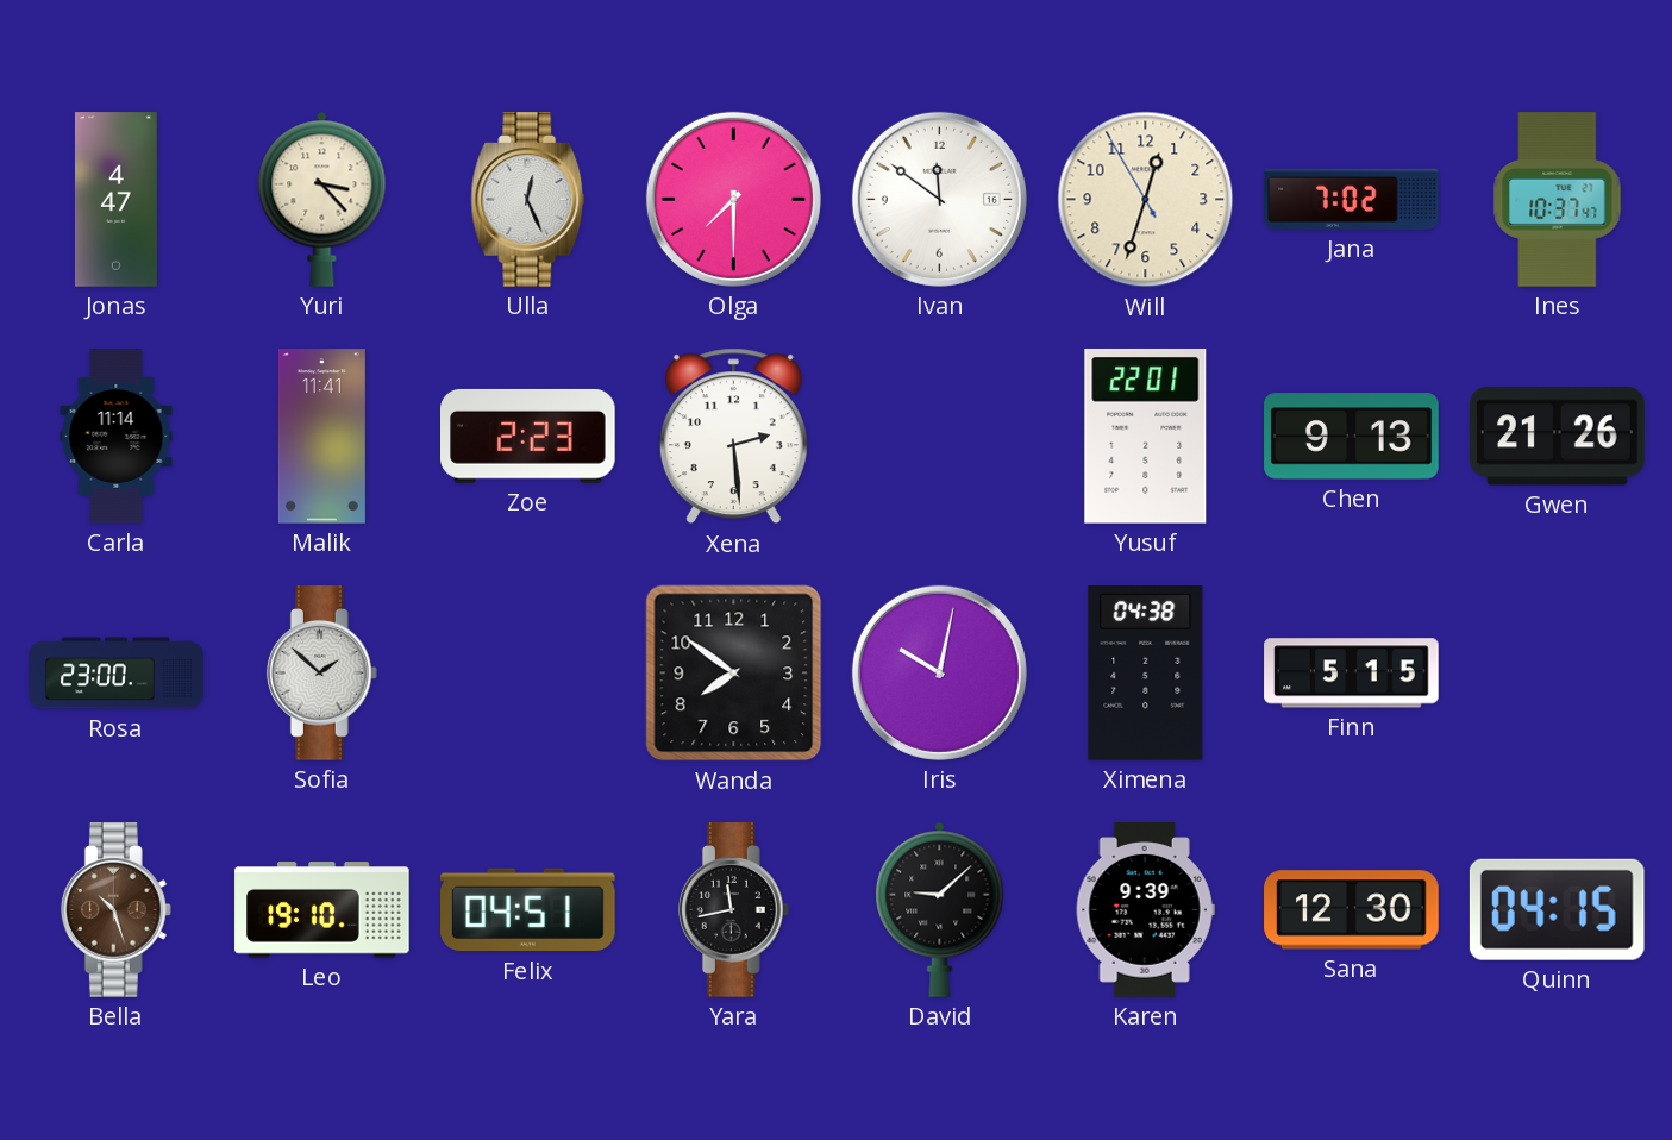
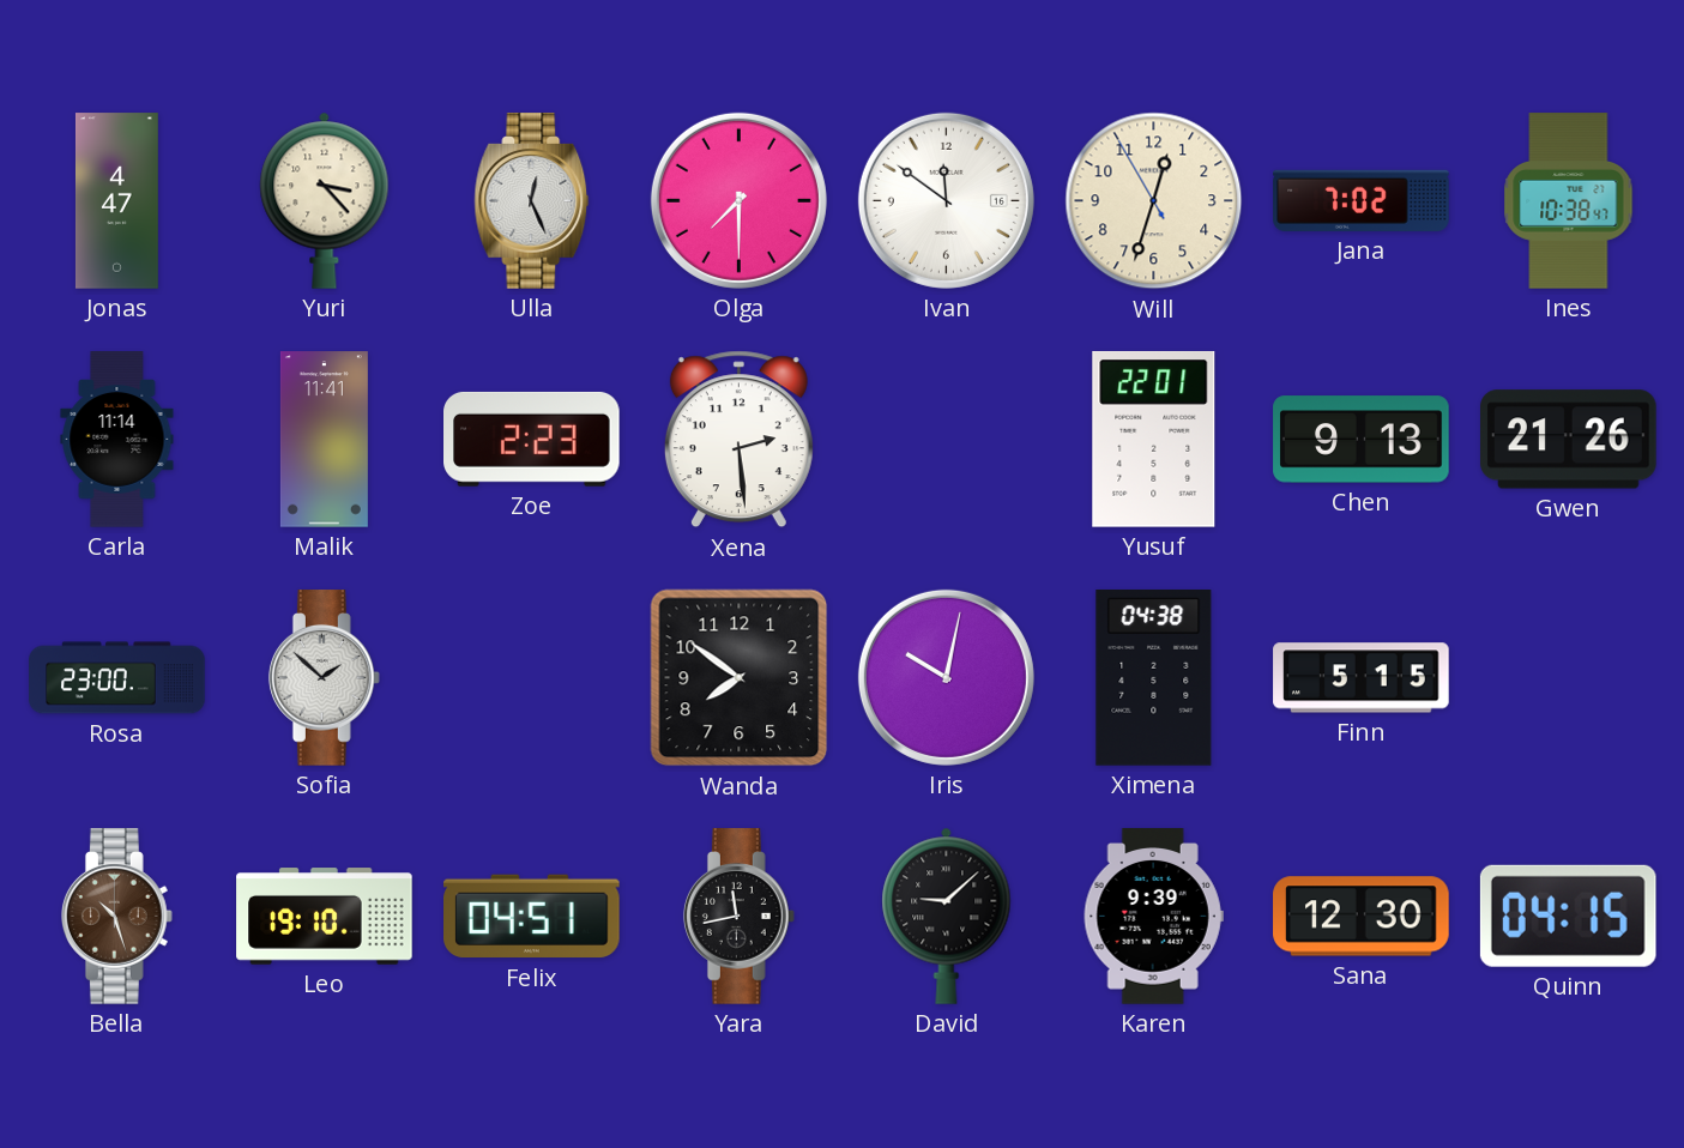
Ines: 10:37 -> 10:38
